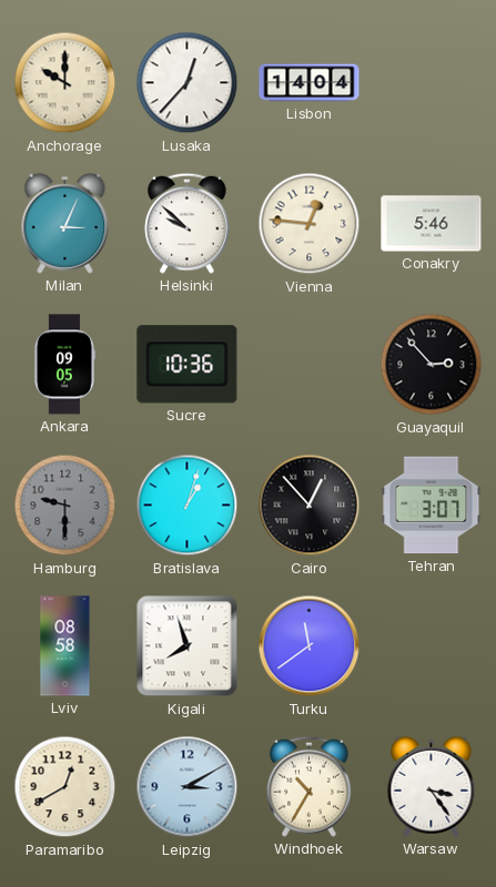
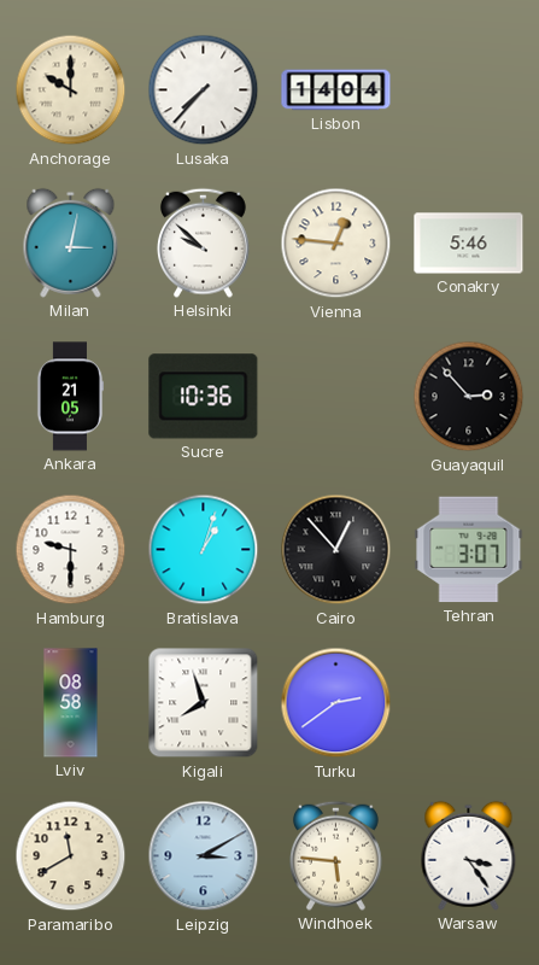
Lusaka: 12:37 -> 7:37
Milan: 3:04 -> 3:02
Ankara: 09:05 -> 21:05
Hamburg dial: grey -> white
Turku: 11:39 -> 2:39
Paramaribo: 12:40 -> 11:40
Windhoek: 10:35 -> 5:46
